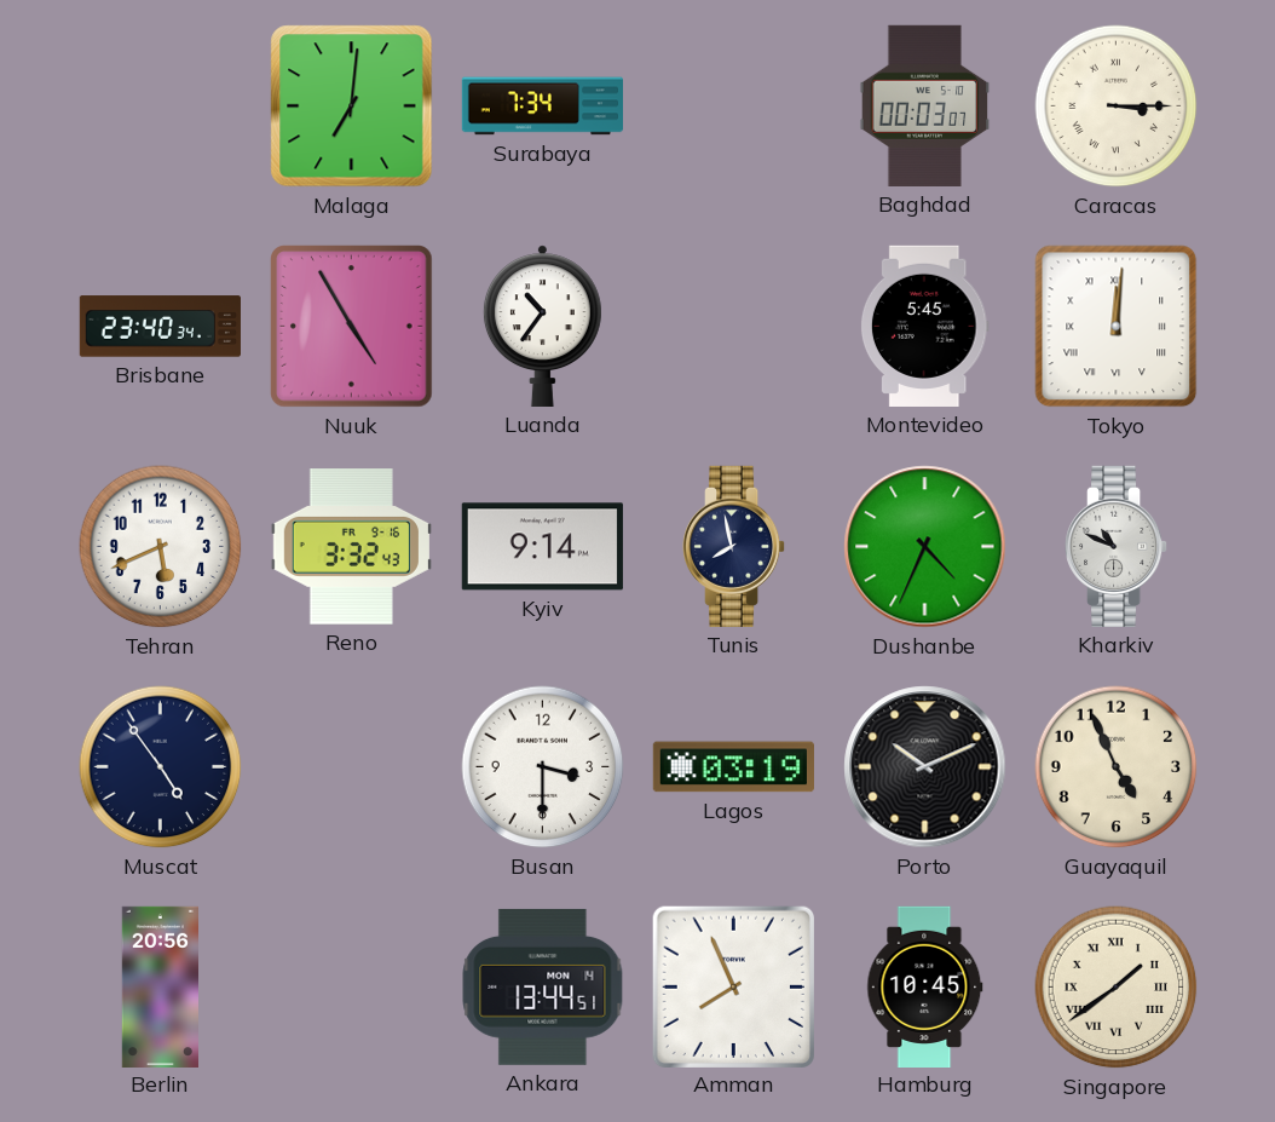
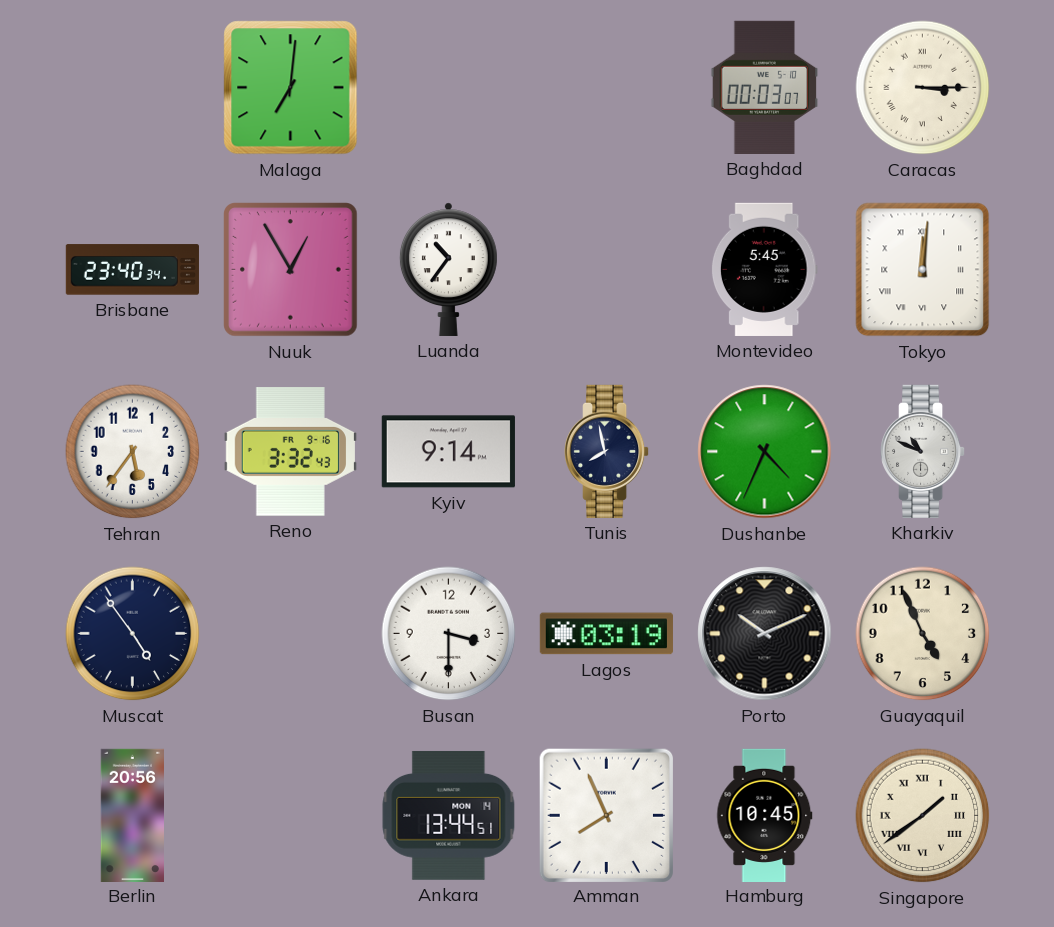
Surabaya: 7:34 -> none
Nuuk: 4:55 -> 12:55
Tehran: 5:41 -> 5:36
